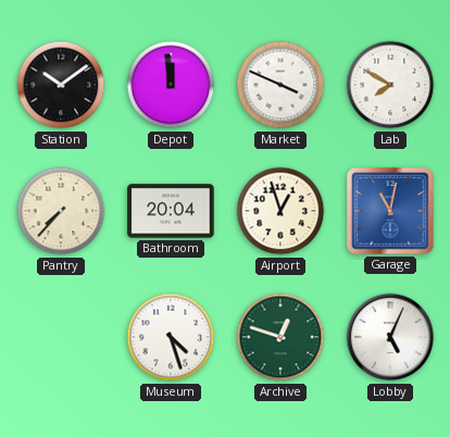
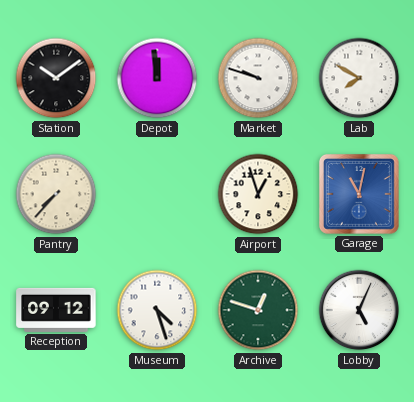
Market: 3:49 -> 9:48
Bathroom: 20:04 -> none
Reception: none -> 09:12
